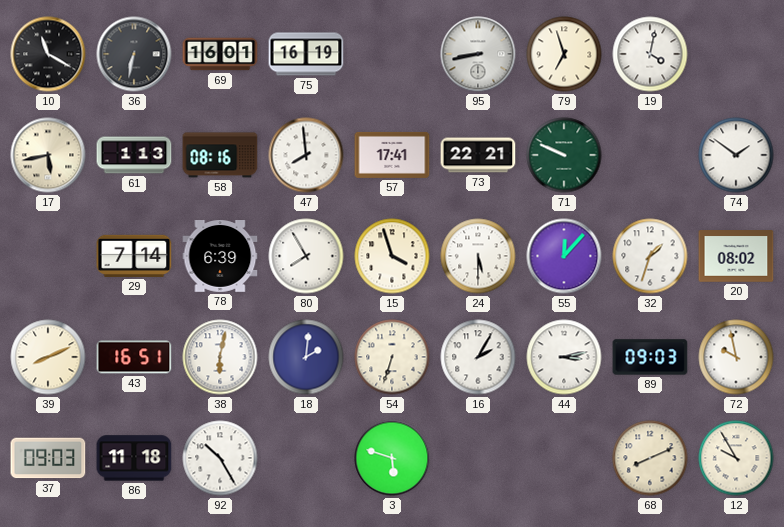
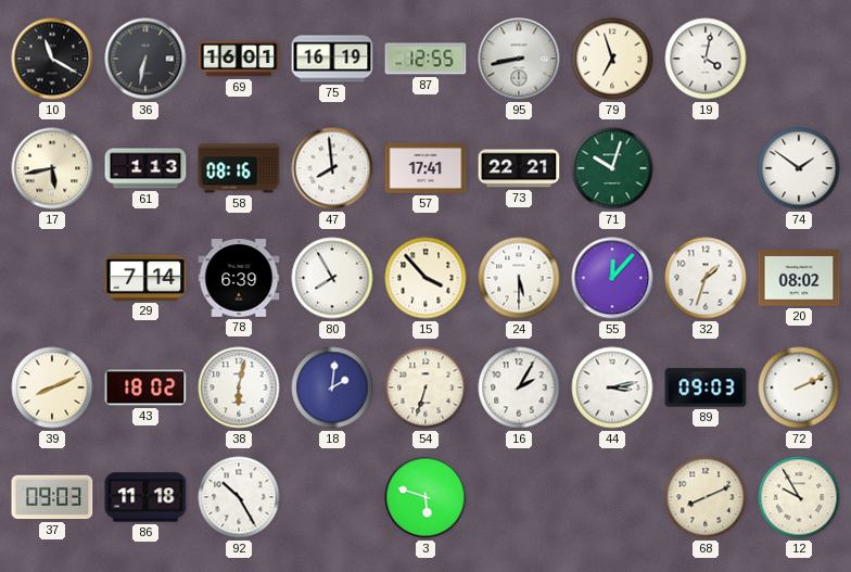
87: none -> 12:55
71: 9:49 -> 10:03
15: 3:57 -> 3:53
43: 16:51 -> 18:02
72: 9:58 -> 2:11
